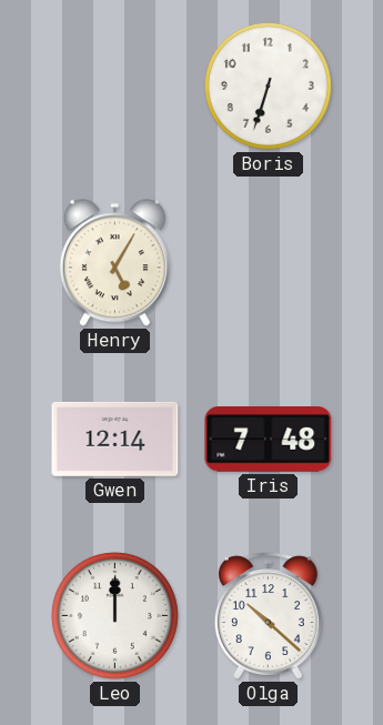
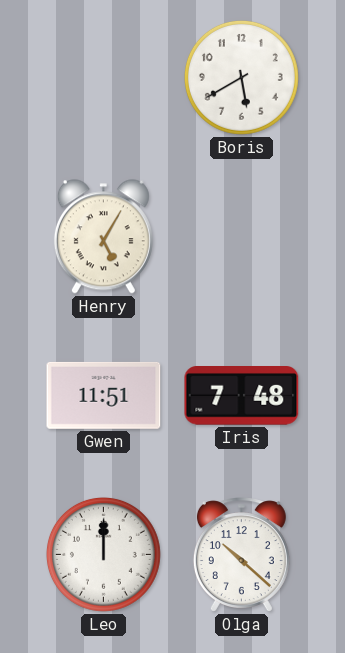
Boris: 6:33 -> 5:40
Gwen: 12:14 -> 11:51
